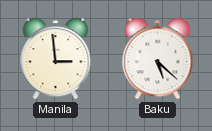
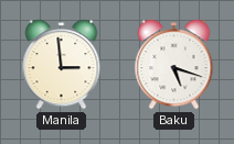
Baku: 5:22 -> 5:18
